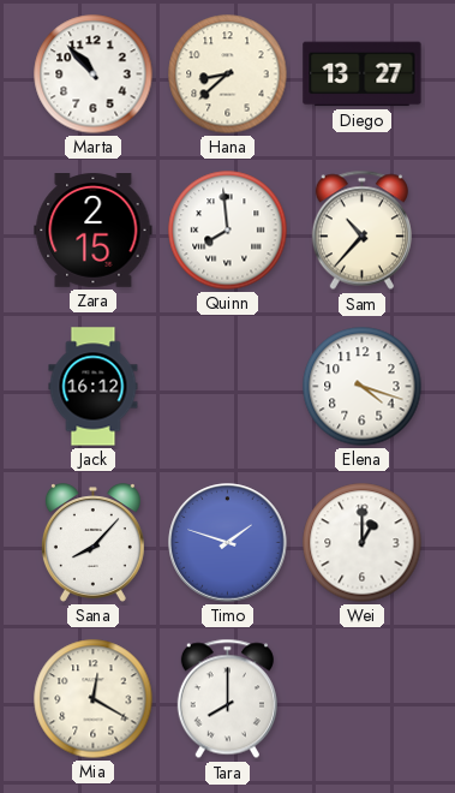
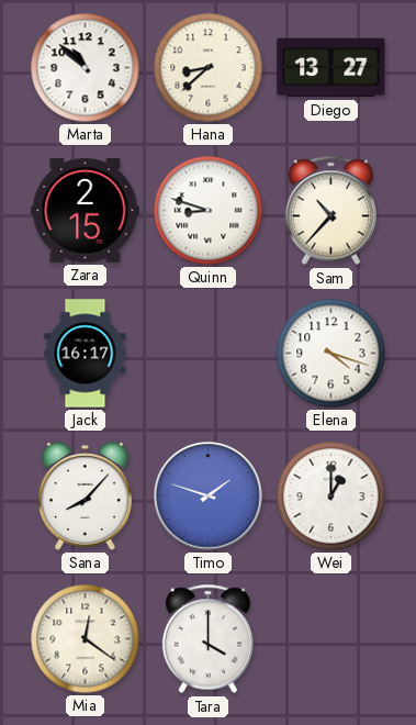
Marta: 10:53 -> 10:52
Quinn: 7:59 -> 8:48
Jack: 16:12 -> 16:17
Mia: 12:20 -> 12:21
Tara: 8:00 -> 4:00
